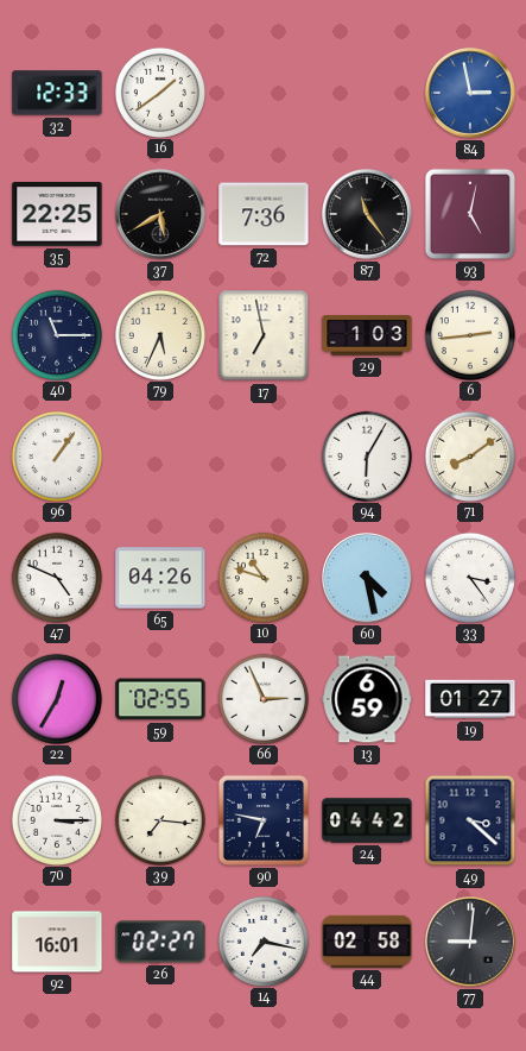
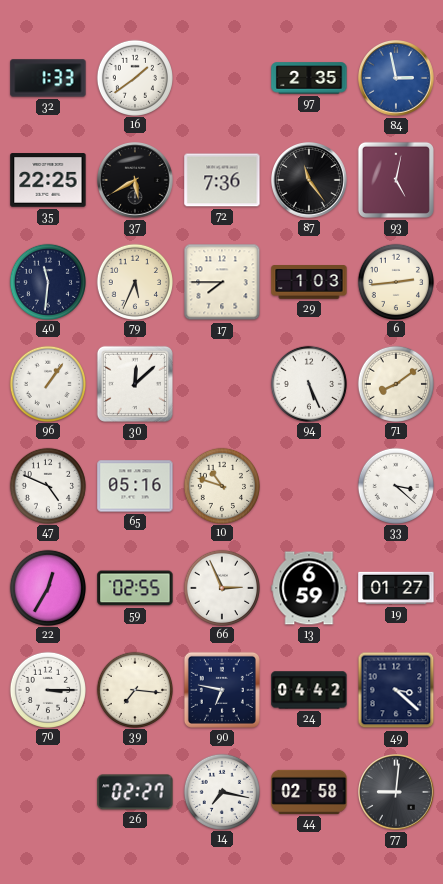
32: 12:33 -> 1:33
97: none -> 2:35
40: 11:15 -> 11:31
17: 6:58 -> 7:45
30: none -> 12:08
94: 6:05 -> 5:26
65: 04:26 -> 05:16
60: 4:28 -> none
33: 3:24 -> 3:22
92: 16:01 -> none
